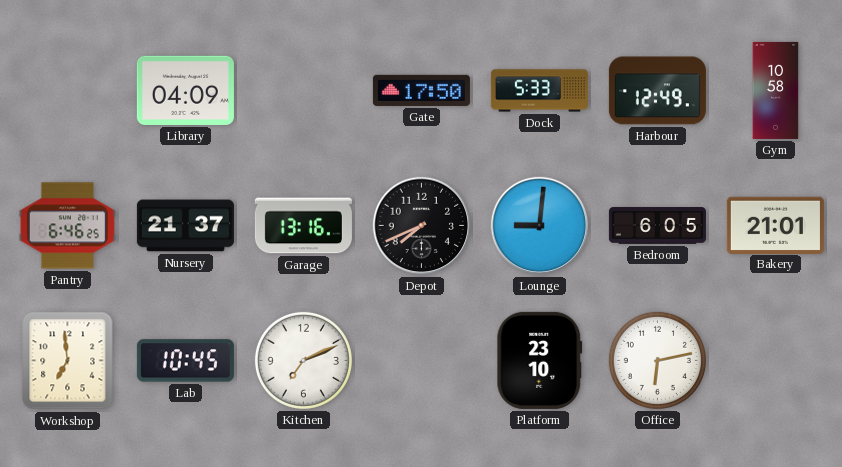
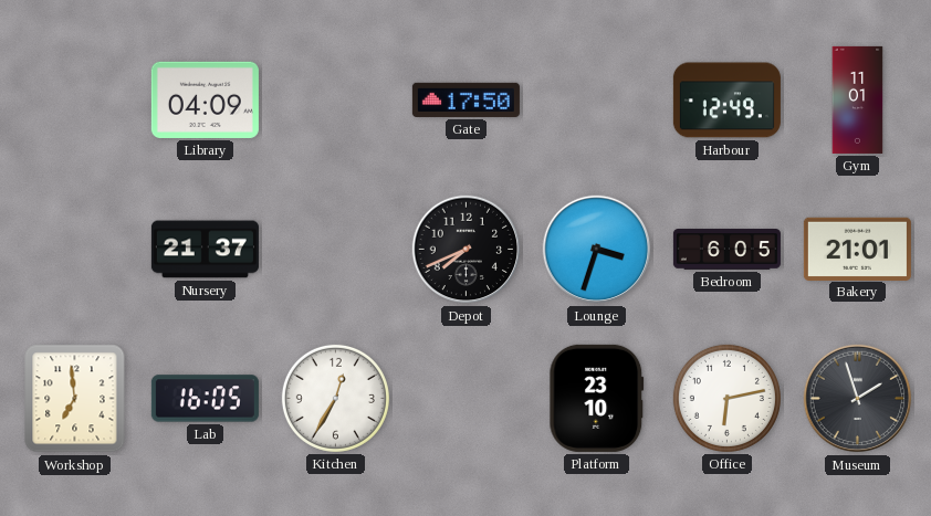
Dock: 5:33 -> none
Gym: 10:58 -> 11:01
Pantry: 6:46 -> none
Garage: 13:16 -> none
Lounge: 9:01 -> 3:33
Lab: 10:45 -> 16:05
Kitchen: 7:11 -> 12:35
Museum: none -> 1:57
